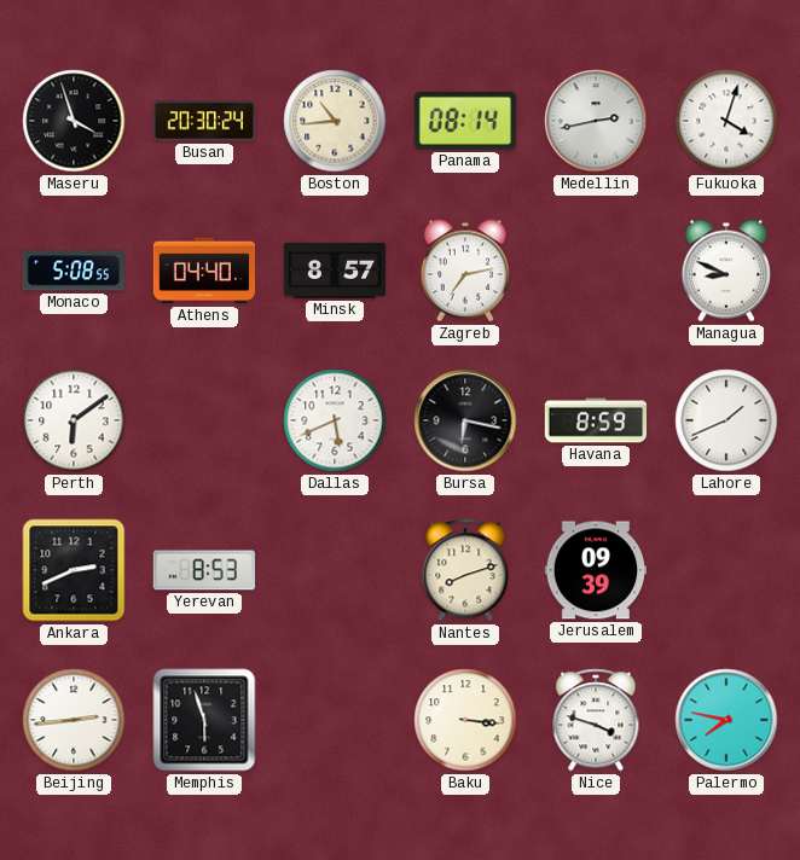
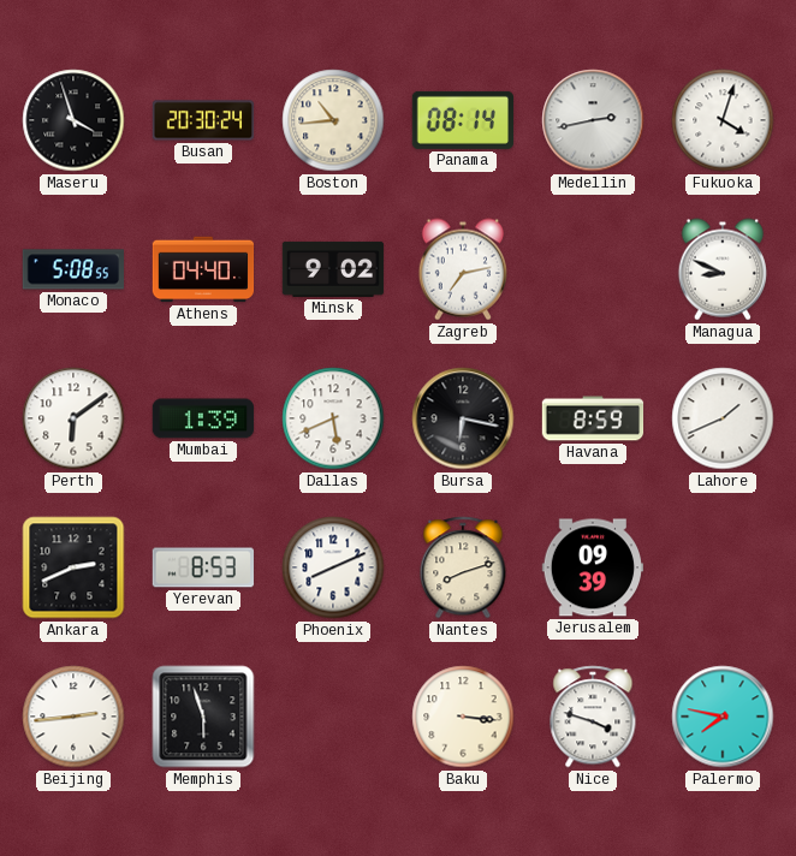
Minsk: 8:57 -> 9:02
Mumbai: none -> 1:39
Phoenix: none -> 8:11
